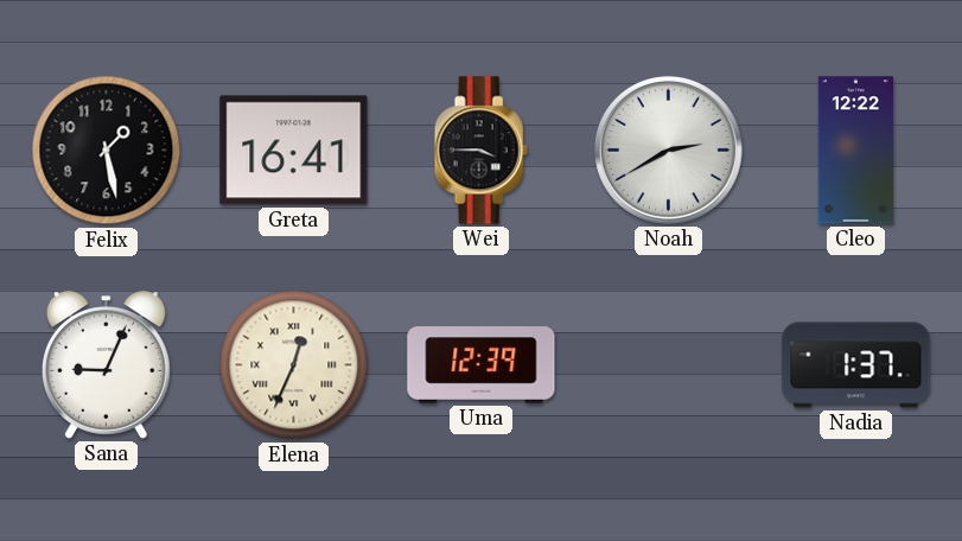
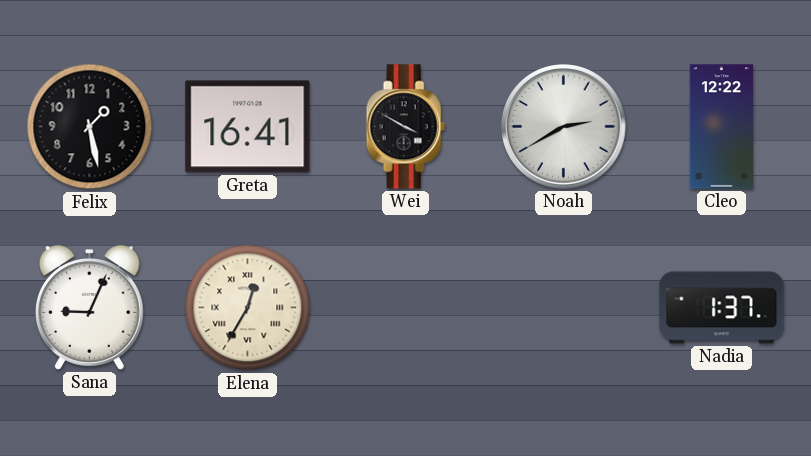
Wei: 3:45 -> 3:50
Elena: 12:34 -> 12:35
Uma: 12:39 -> none
